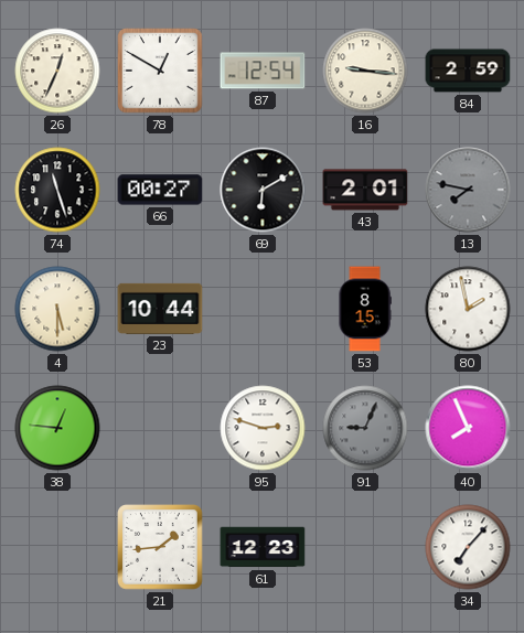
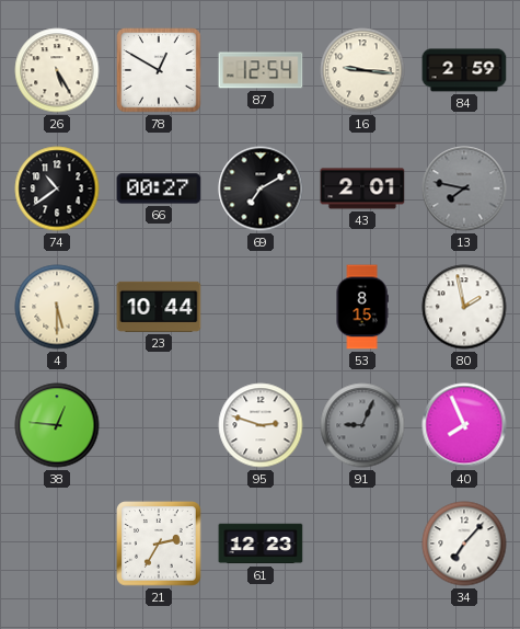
26: 12:34 -> 5:25
74: 11:27 -> 10:39
69: 6:10 -> 7:10
21: 1:44 -> 2:35
